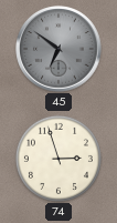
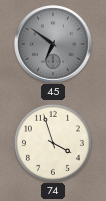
74: 2:57 -> 3:57
